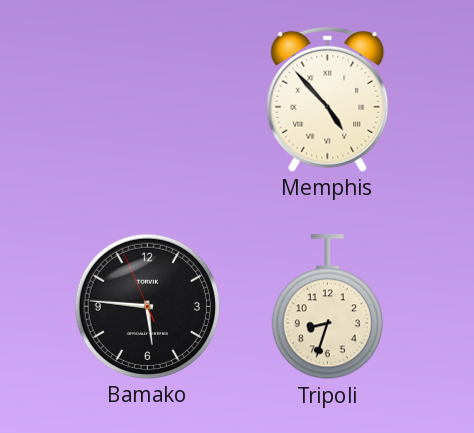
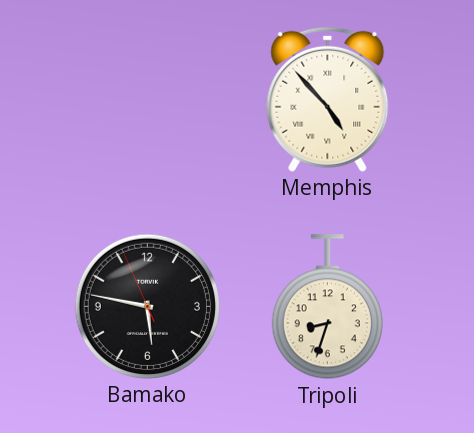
Bamako: 5:45 -> 5:46
